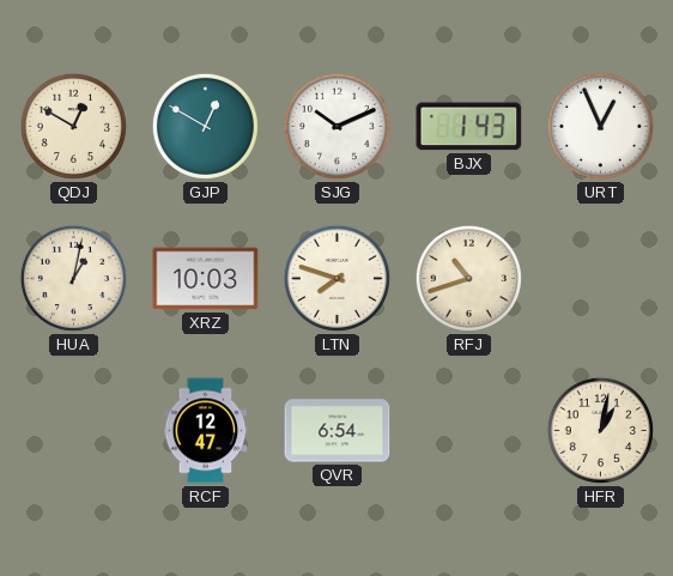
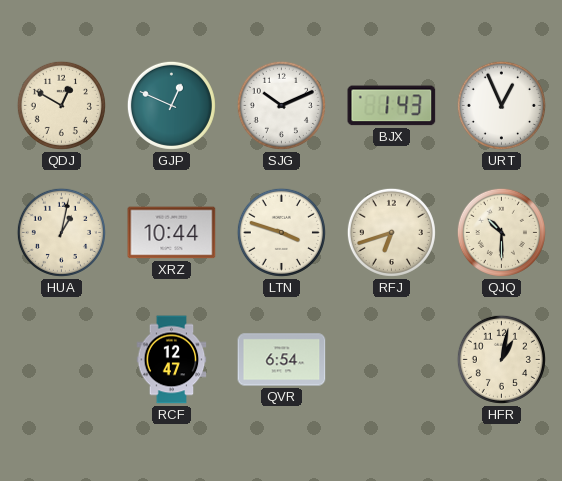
GJP: 12:50 -> 12:49
XRZ: 10:03 -> 10:44
LTN: 7:48 -> 3:48
RFJ: 10:42 -> 6:42
QJQ: none -> 10:30
